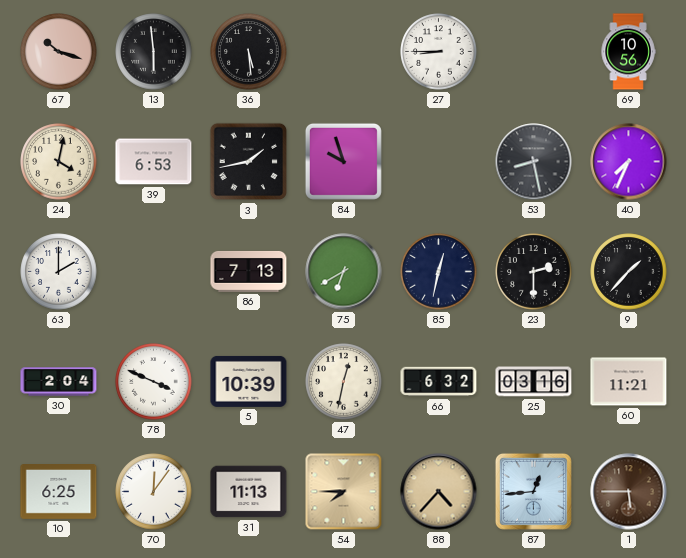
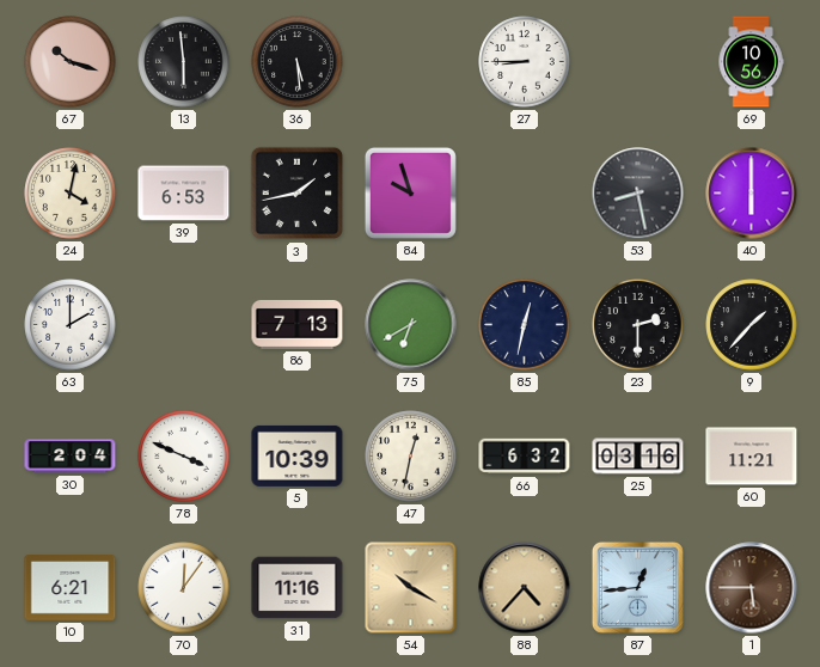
40: 7:34 -> 6:00
10: 6:25 -> 6:21
31: 11:13 -> 11:16
54: 7:45 -> 10:20
